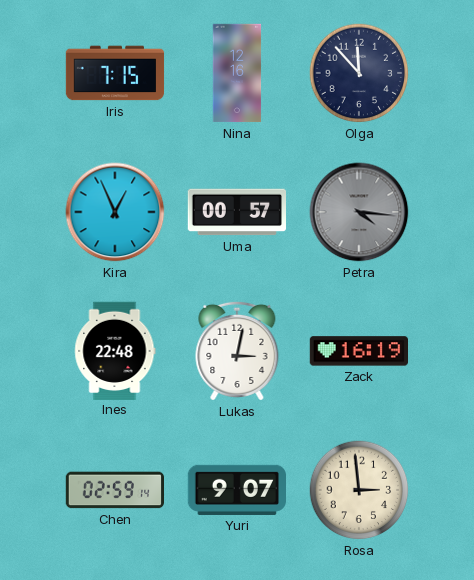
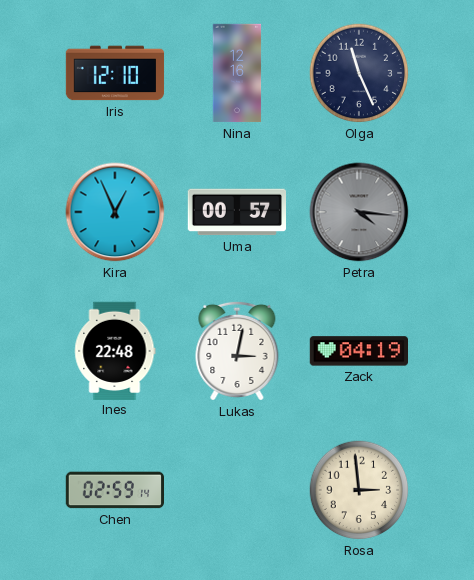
Iris: 7:15 -> 12:10
Olga: 11:53 -> 11:26
Zack: 16:19 -> 04:19
Yuri: 9:07 -> none
